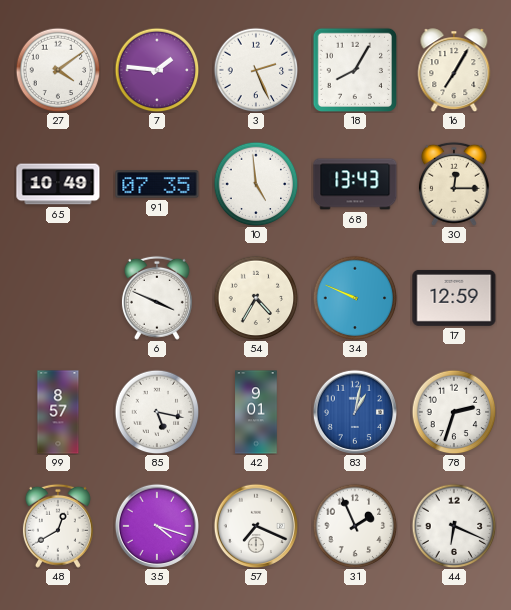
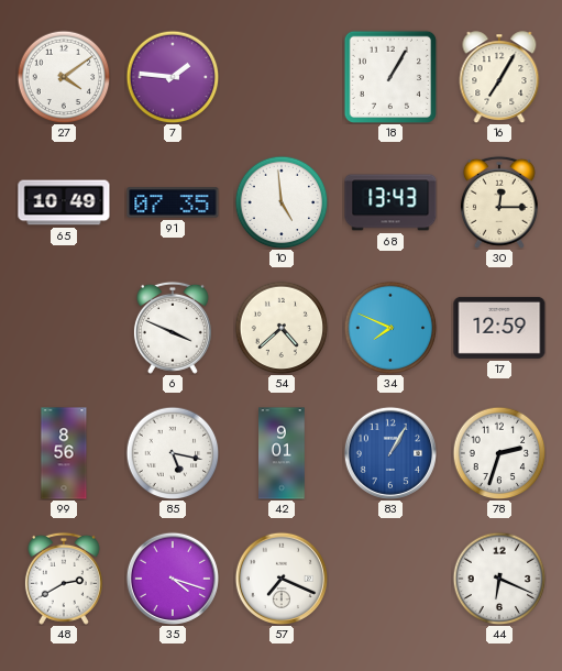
3: 2:26 -> none
18: 8:05 -> 1:05
54: 4:35 -> 4:38
34: 9:49 -> 7:49
99: 8:57 -> 8:56
83: 1:02 -> 1:05
48: 12:40 -> 2:40
31: 1:56 -> none
